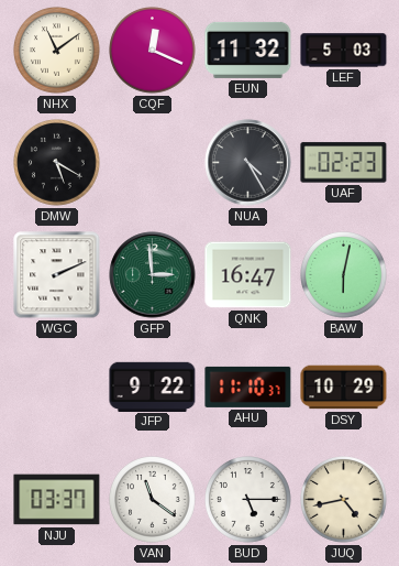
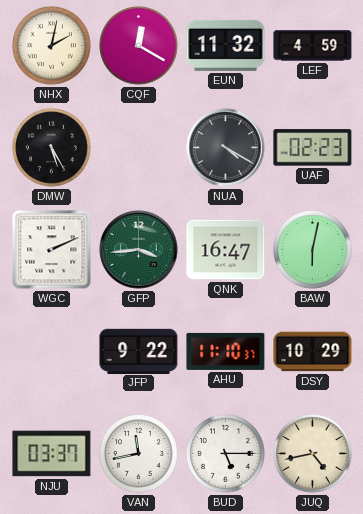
NHX: 11:09 -> 2:02
CQF: 12:19 -> 12:20
LEF: 5:03 -> 4:59
DMW: 5:20 -> 5:25
NUA: 4:25 -> 4:20
GFP: 2:59 -> 3:44
VAN: 11:21 -> 11:43
